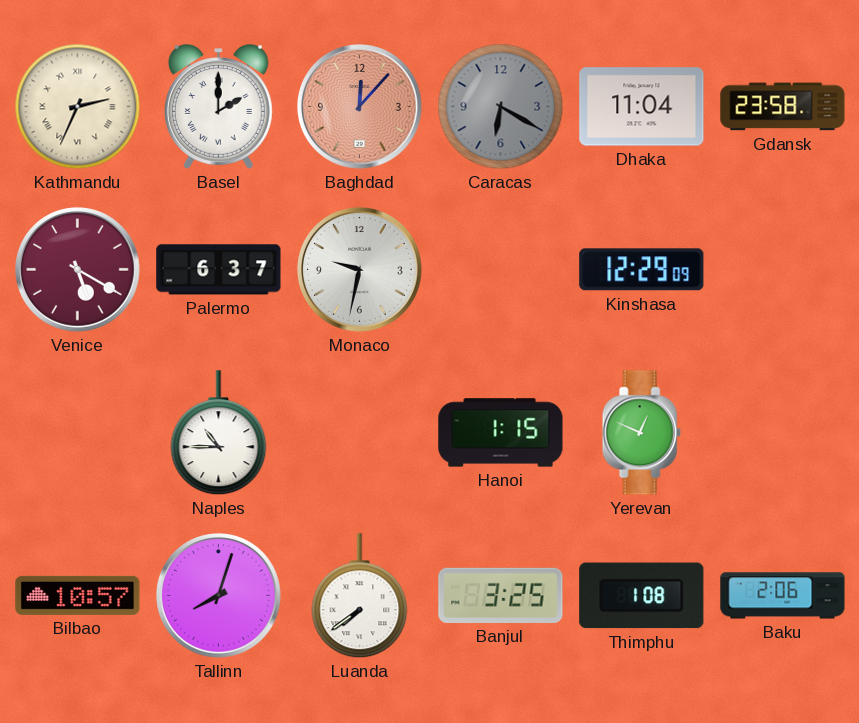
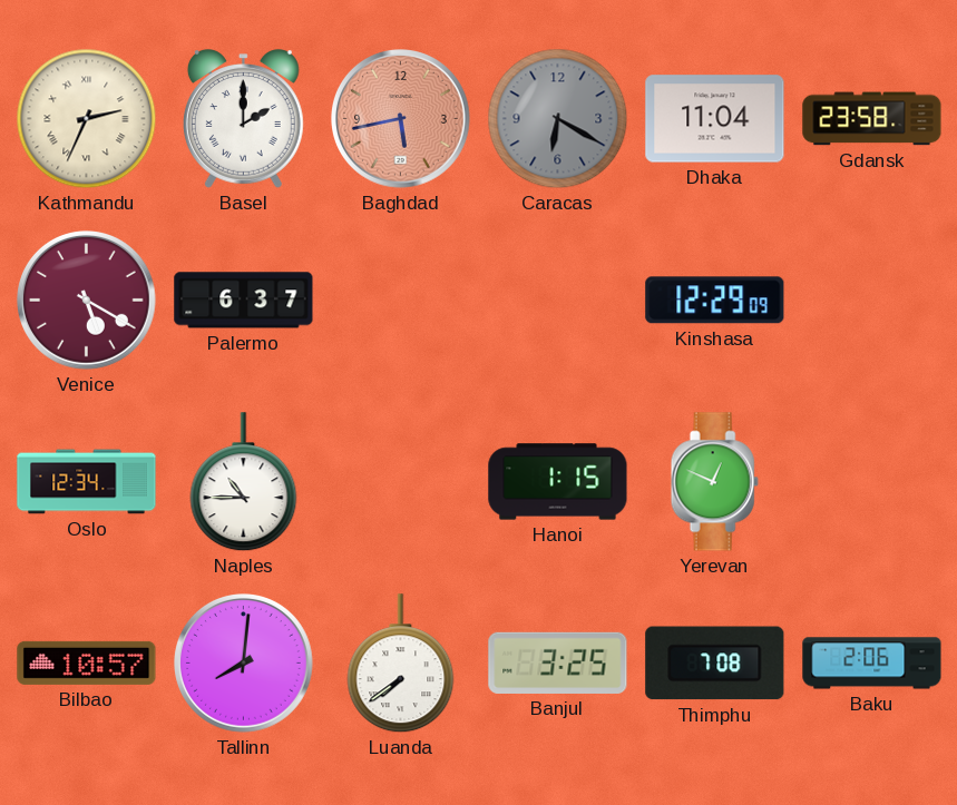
Baghdad: 12:07 -> 5:43
Monaco: 9:32 -> none
Oslo: none -> 12:34
Tallinn: 8:03 -> 8:01
Thimphu: 1:08 -> 7:08
